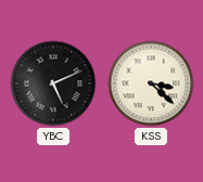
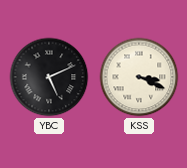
KSS: 3:22 -> 3:19
